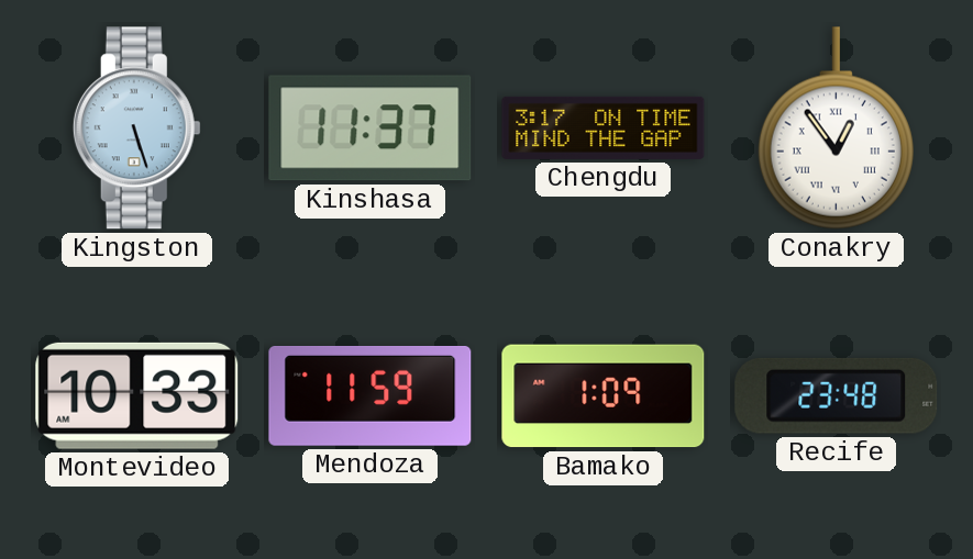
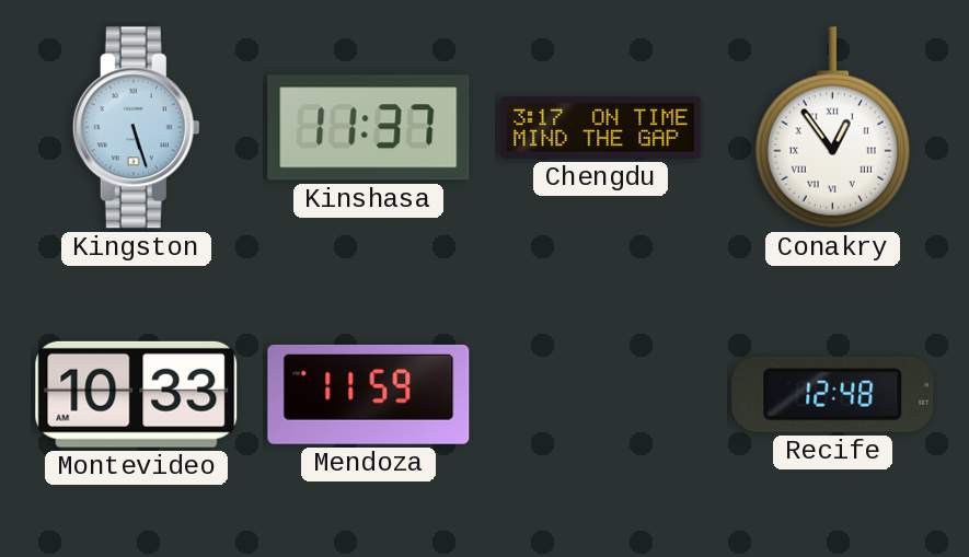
Bamako: 1:09 -> none
Recife: 23:48 -> 12:48
